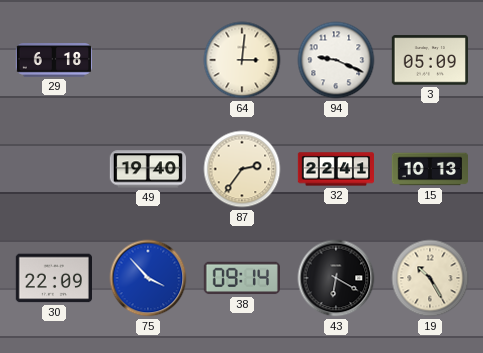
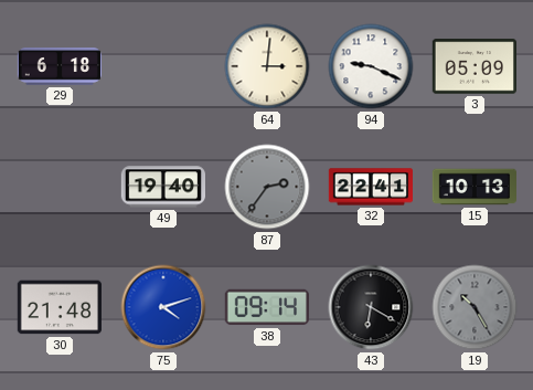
87 dial: cream -> grey
30: 22:09 -> 21:48
75: 3:53 -> 4:12
19 dial: cream -> grey
